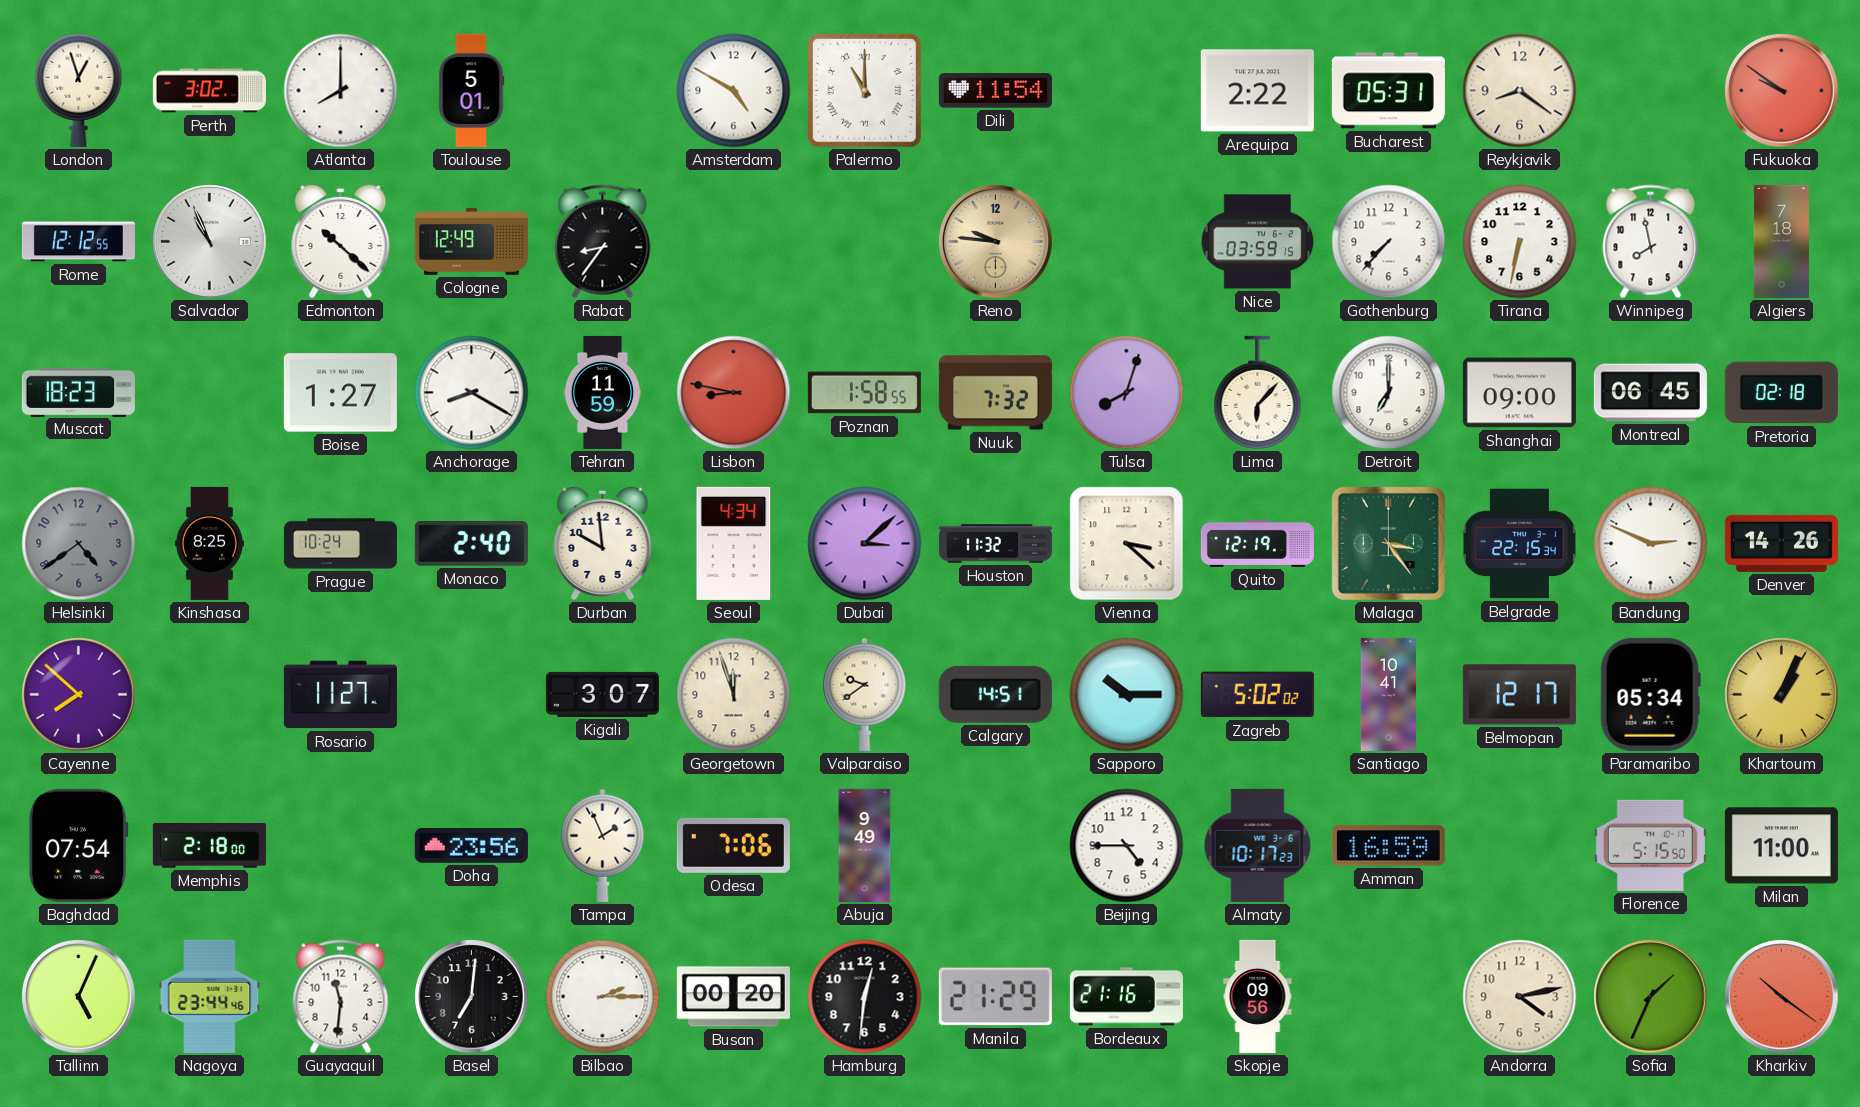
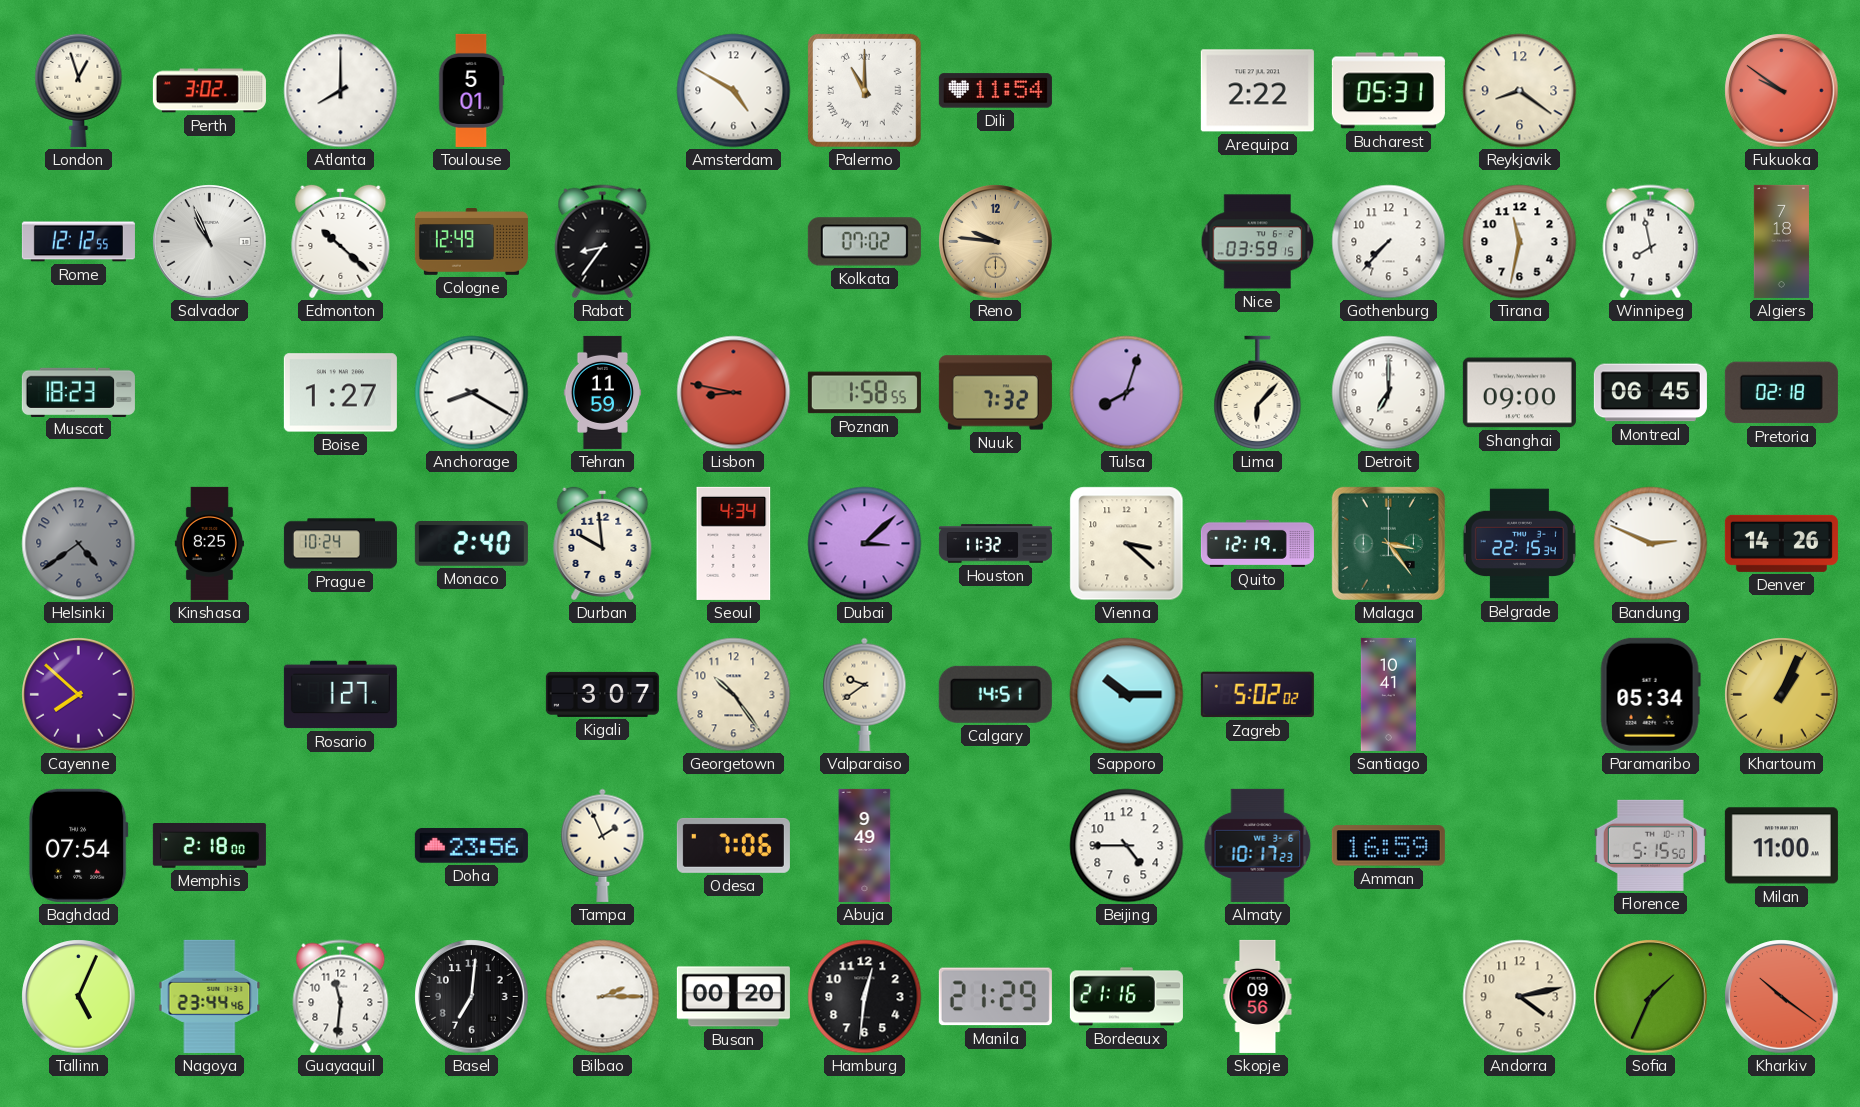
Kolkata: none -> 07:02
Tirana: 6:32 -> 11:32
Rosario: 11:27 -> 1:27
Georgetown: 11:57 -> 10:24
Belmopan: 12:17 -> none
